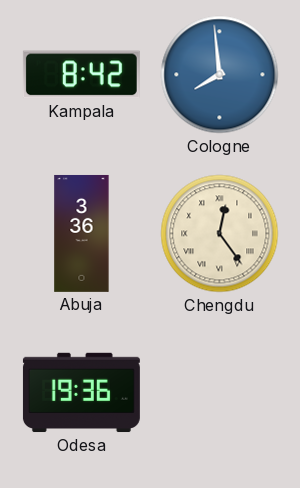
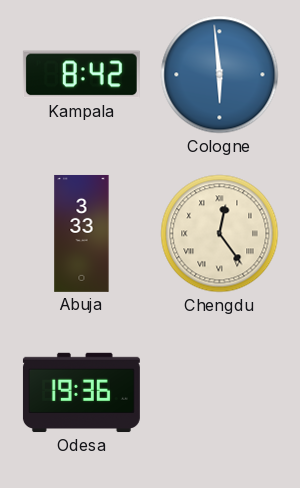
Cologne: 7:59 -> 5:59
Abuja: 3:36 -> 3:33
